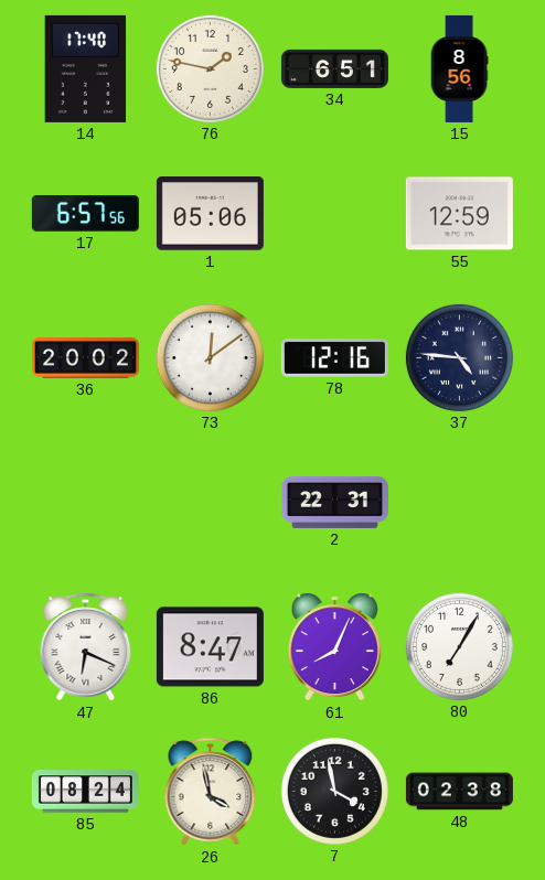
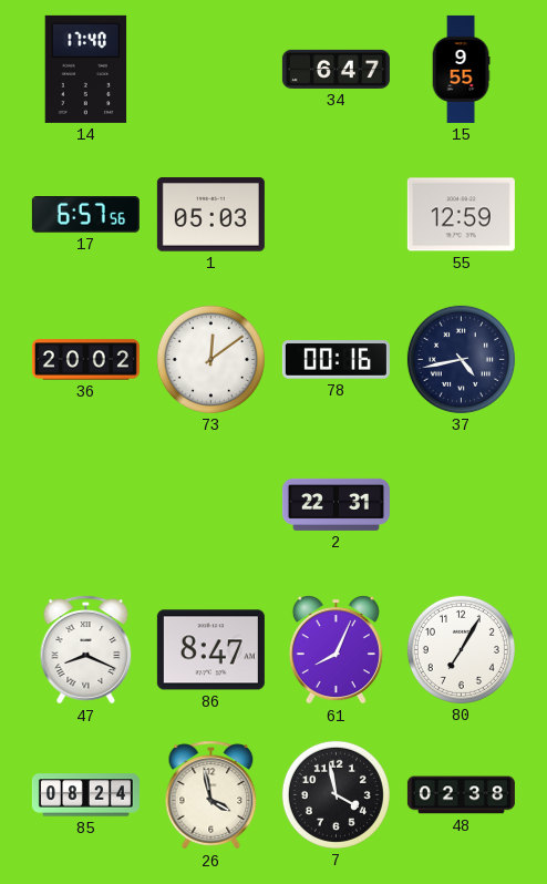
76: 1:47 -> none
34: 6:51 -> 6:47
15: 8:56 -> 9:55
1: 05:06 -> 05:03
78: 12:16 -> 00:16
37: 4:46 -> 4:43
47: 6:19 -> 8:19
